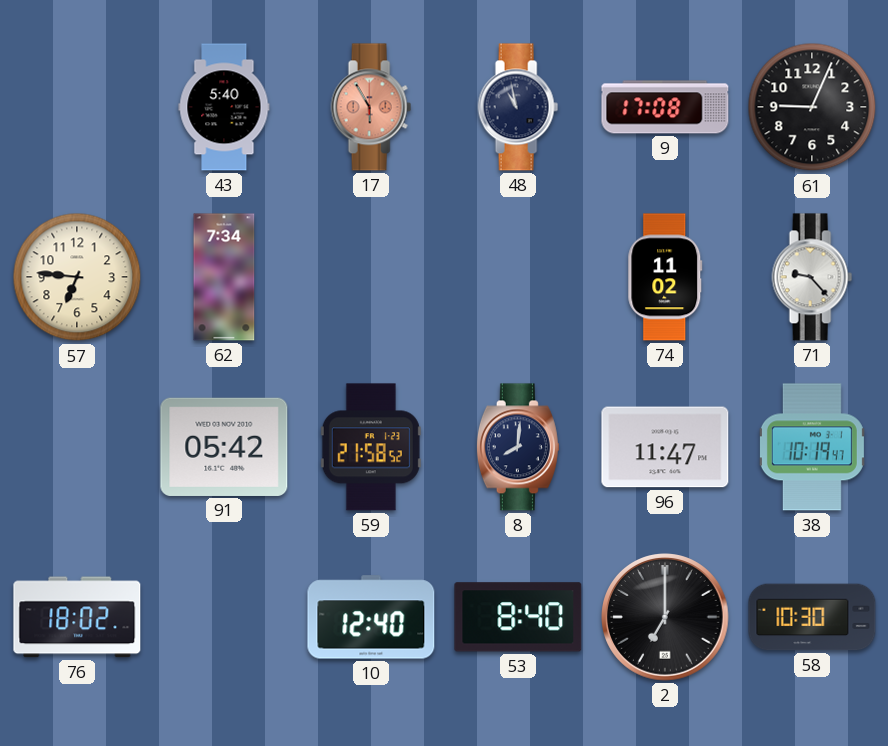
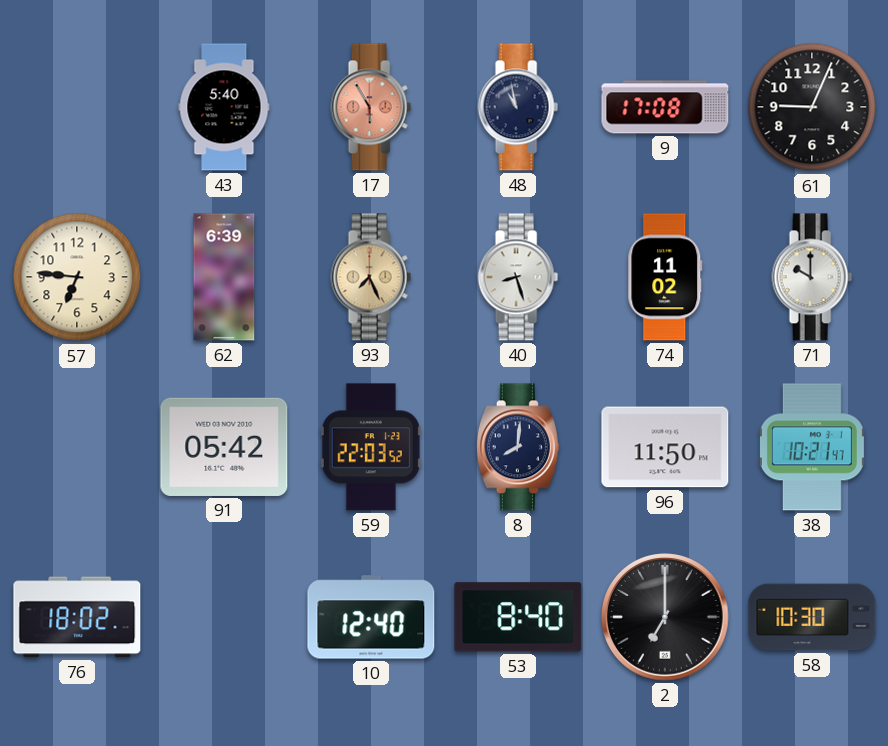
62: 7:34 -> 6:39
93: none -> 7:26
40: none -> 8:27
71: 9:23 -> 10:00
59: 21:58 -> 22:03
96: 11:47 -> 11:50
38: 10:19 -> 10:21
